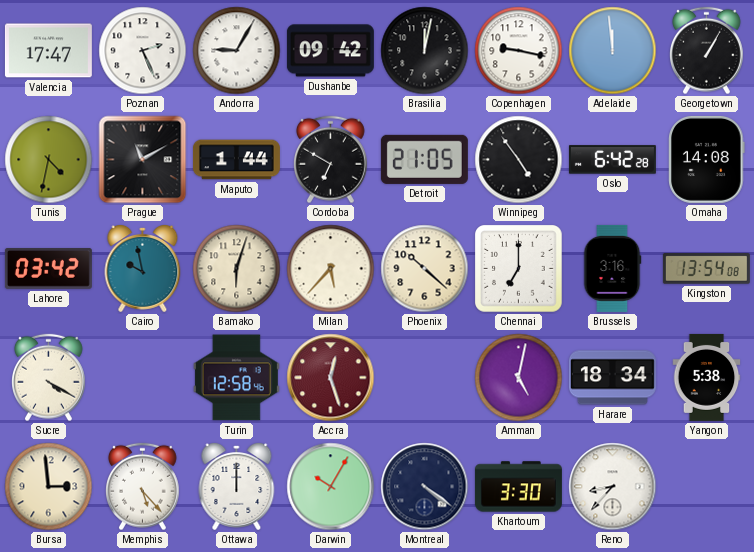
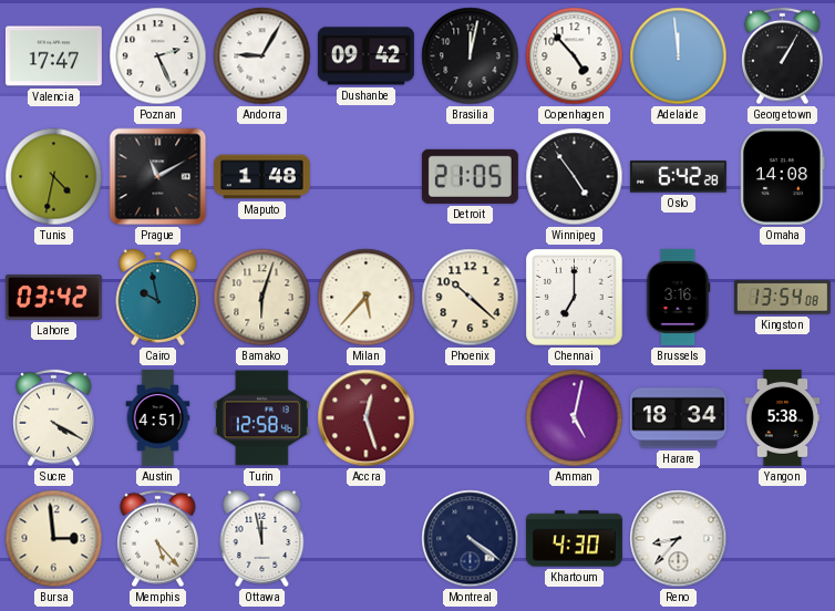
Copenhagen: 9:17 -> 4:53
Maputo: 1:44 -> 1:48
Cordoba: 6:50 -> none
Austin: none -> 4:51
Ottawa: 12:00 -> 11:58
Darwin: 10:05 -> none
Khartoum: 3:30 -> 4:30
